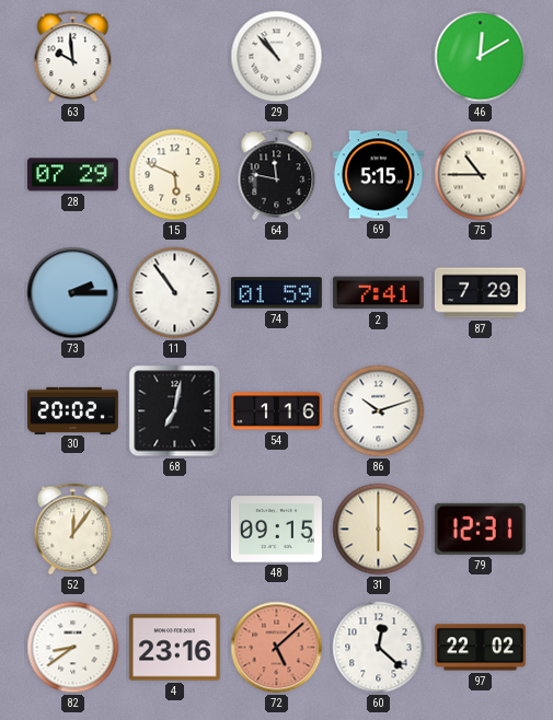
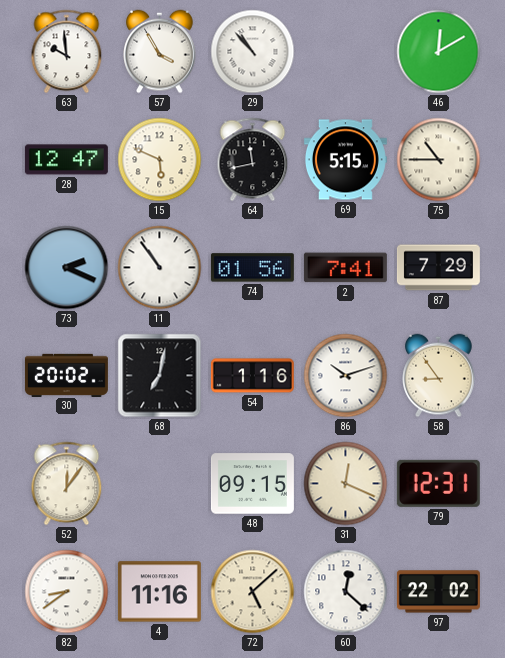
57: none -> 3:55
28: 07:29 -> 12:47
64: 11:47 -> 11:43
73: 2:15 -> 2:19
74: 01:59 -> 01:56
58: none -> 8:54
31: 6:00 -> 12:19
4: 23:16 -> 11:16
72 dial: salmon -> cream
